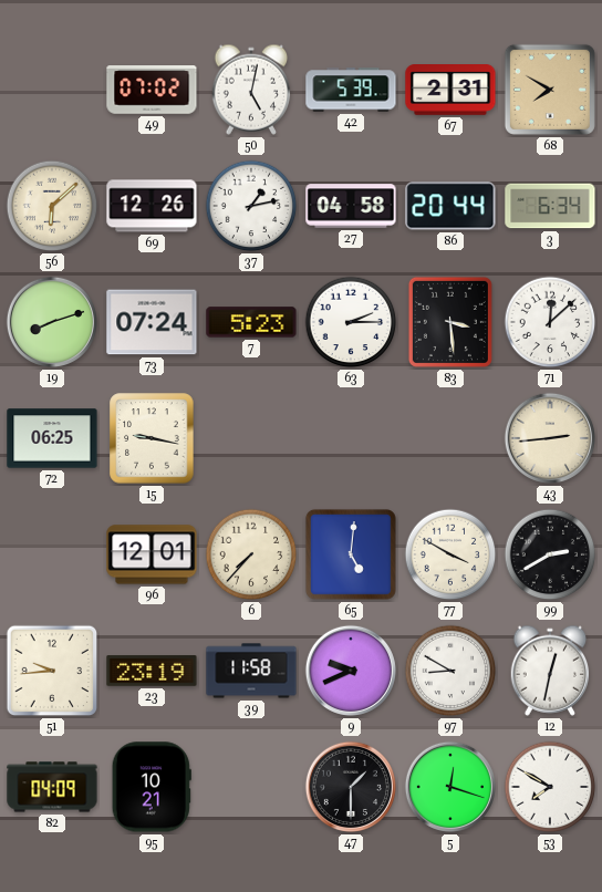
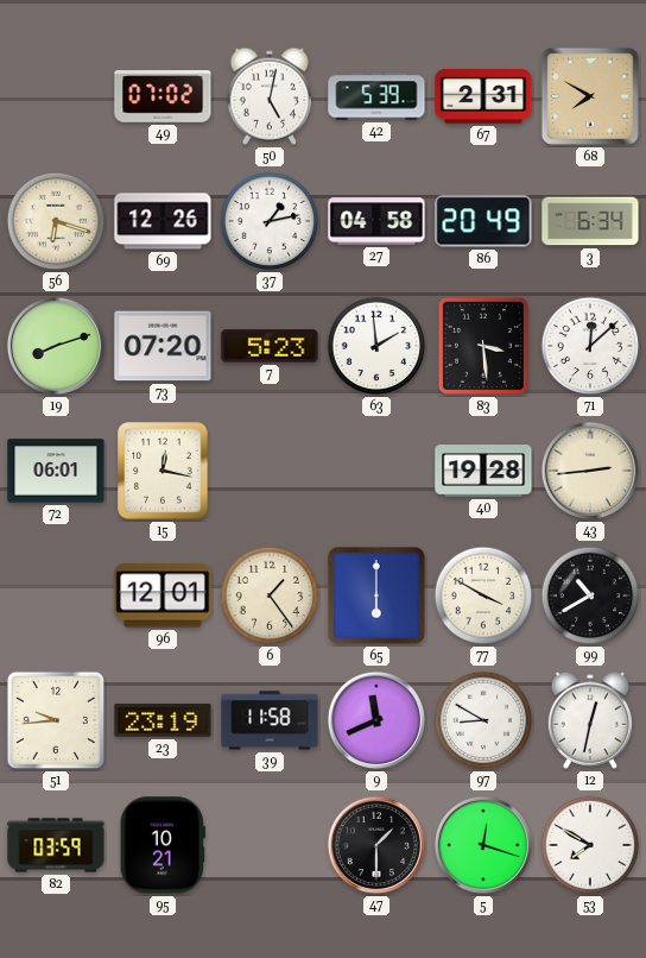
56: 6:08 -> 6:18
86: 20:44 -> 20:49
73: 07:24 -> 07:20
63: 2:15 -> 1:59
72: 06:25 -> 06:01
15: 9:17 -> 12:17
40: none -> 19:28
6: 7:37 -> 1:24
65: 5:01 -> 6:00
99: 2:40 -> 10:40
9: 9:41 -> 11:41
82: 04:09 -> 03:59
